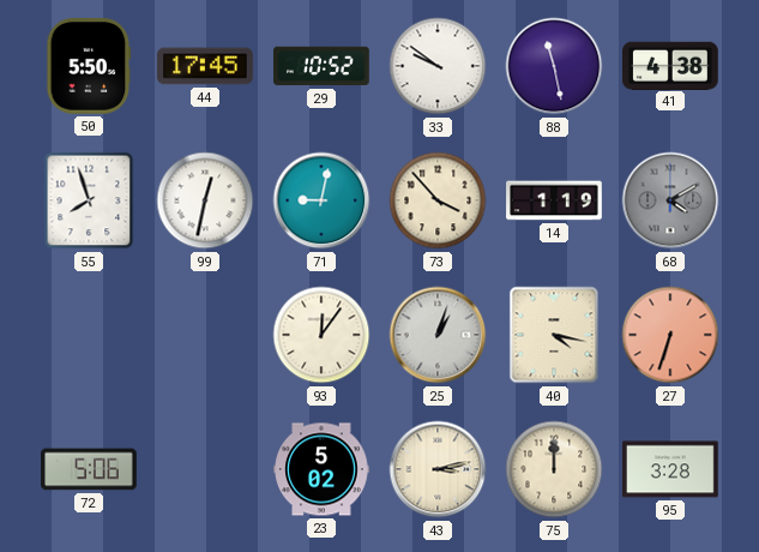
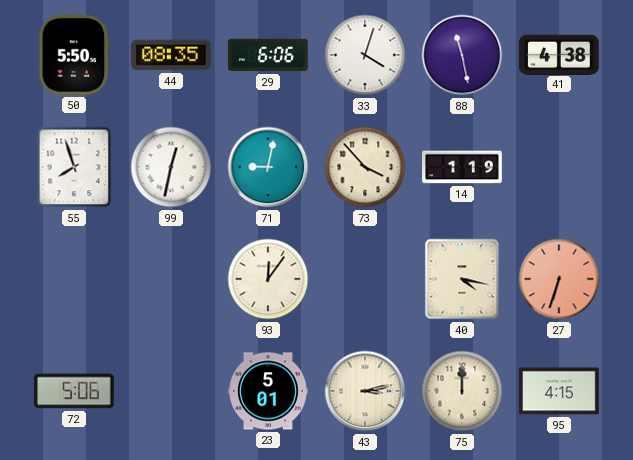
44: 17:45 -> 08:35
29: 10:52 -> 6:06
33: 9:51 -> 4:03
68: 4:10 -> none
25: 1:03 -> none
23: 5:02 -> 5:01
95: 3:28 -> 4:15
